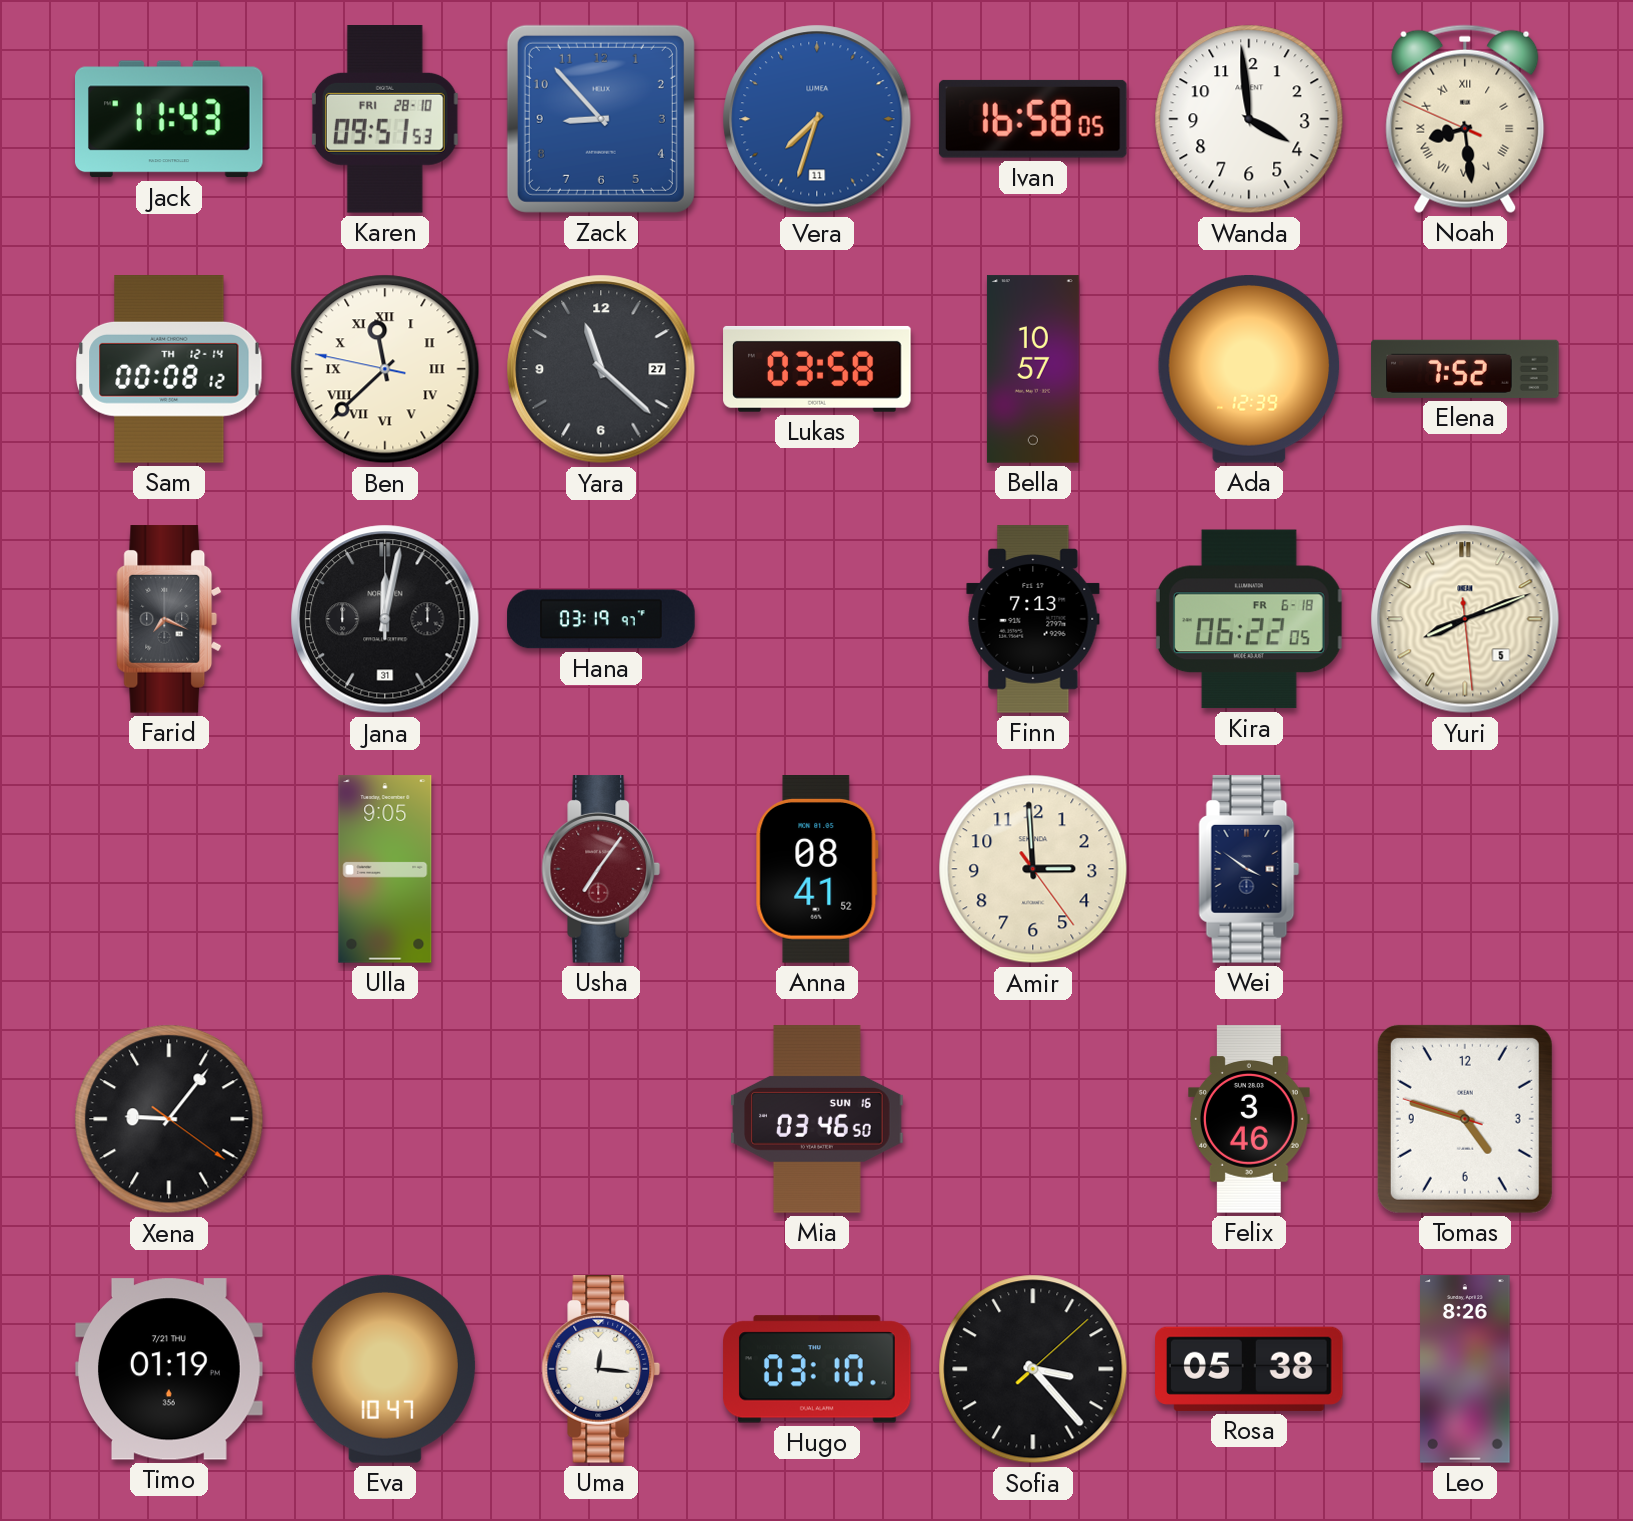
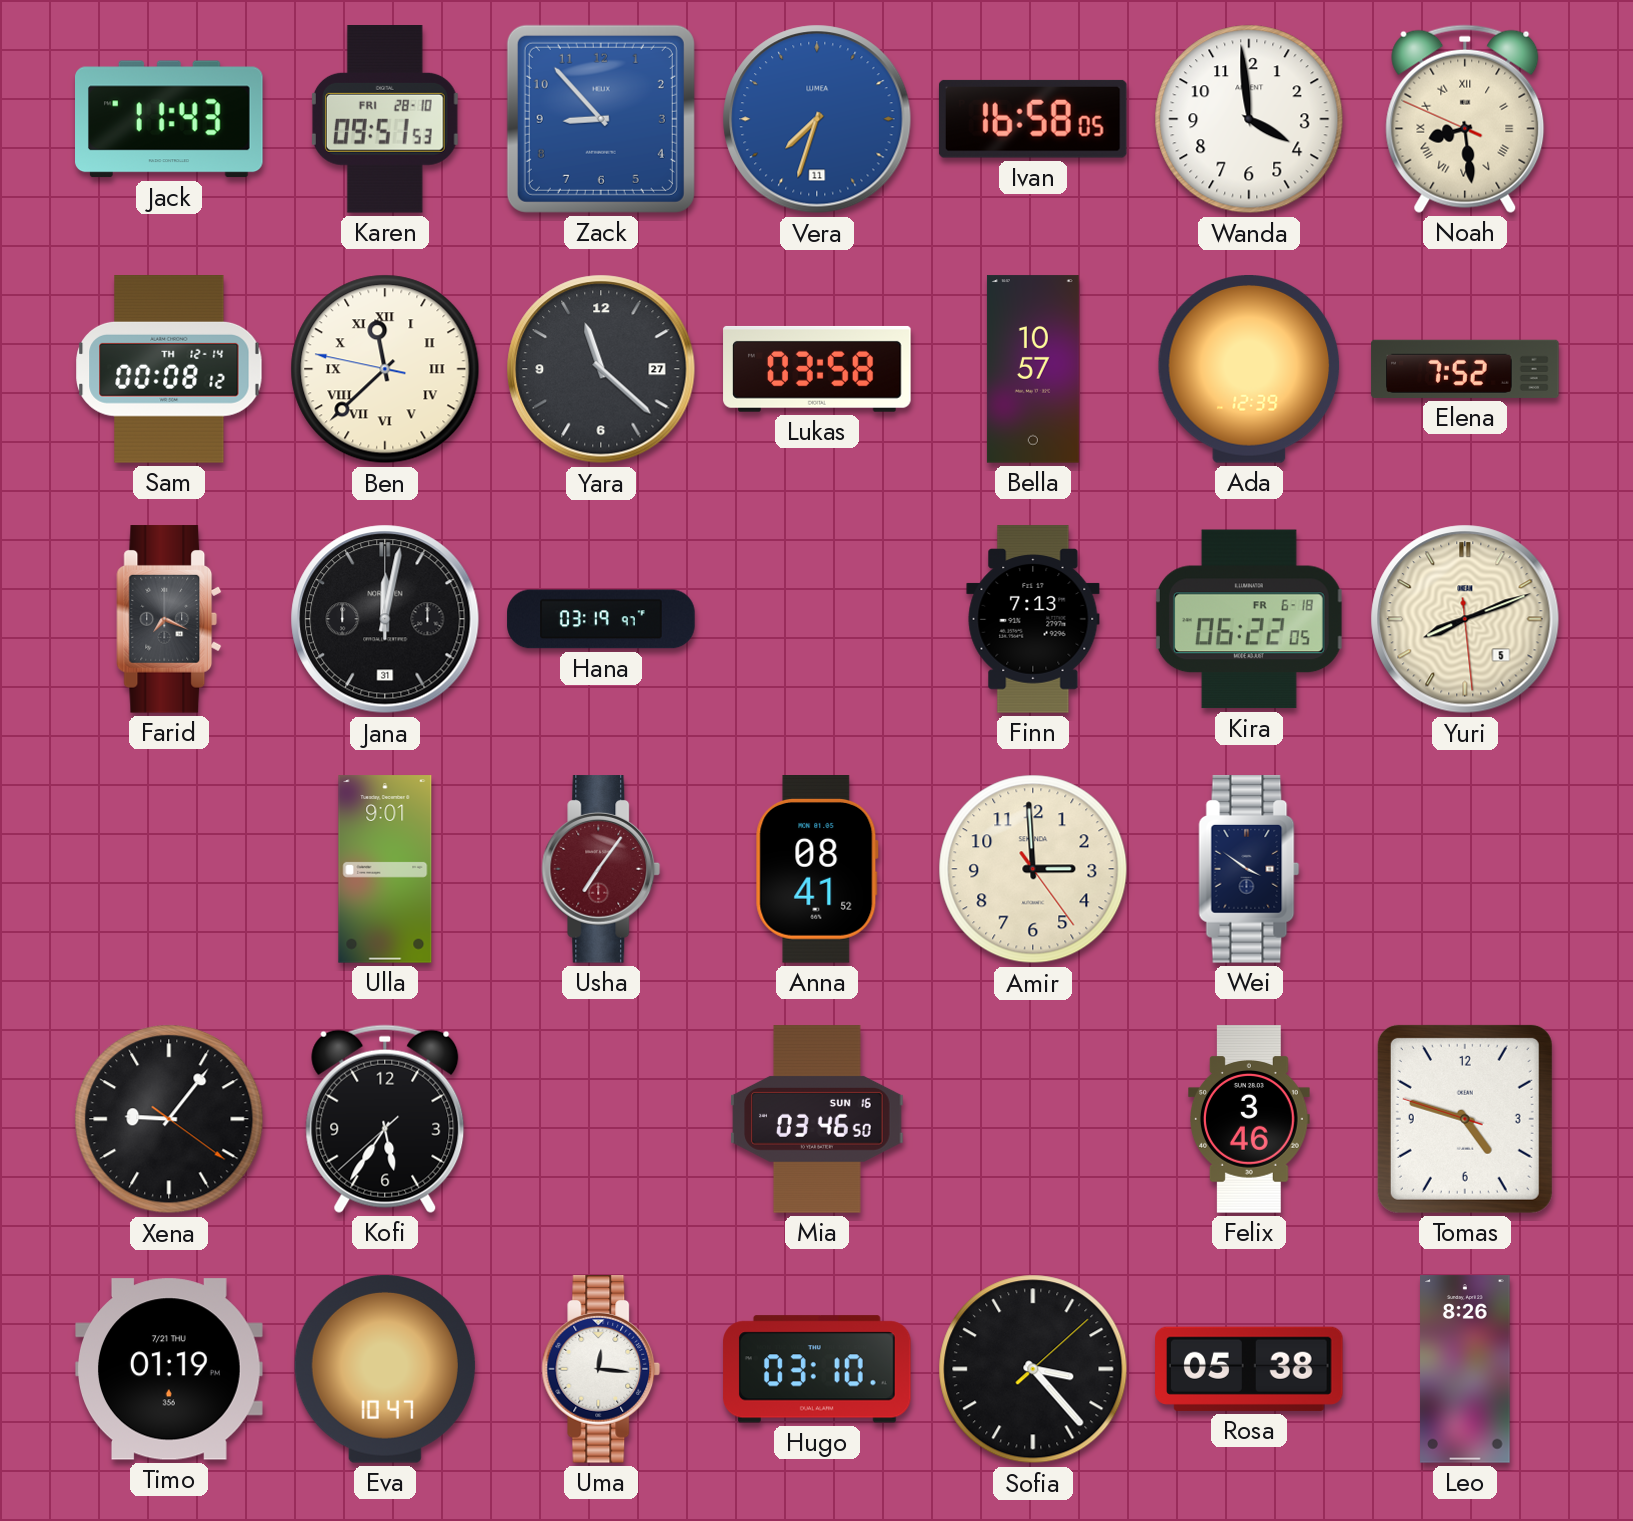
Ulla: 9:05 -> 9:01
Kofi: none -> 5:35
